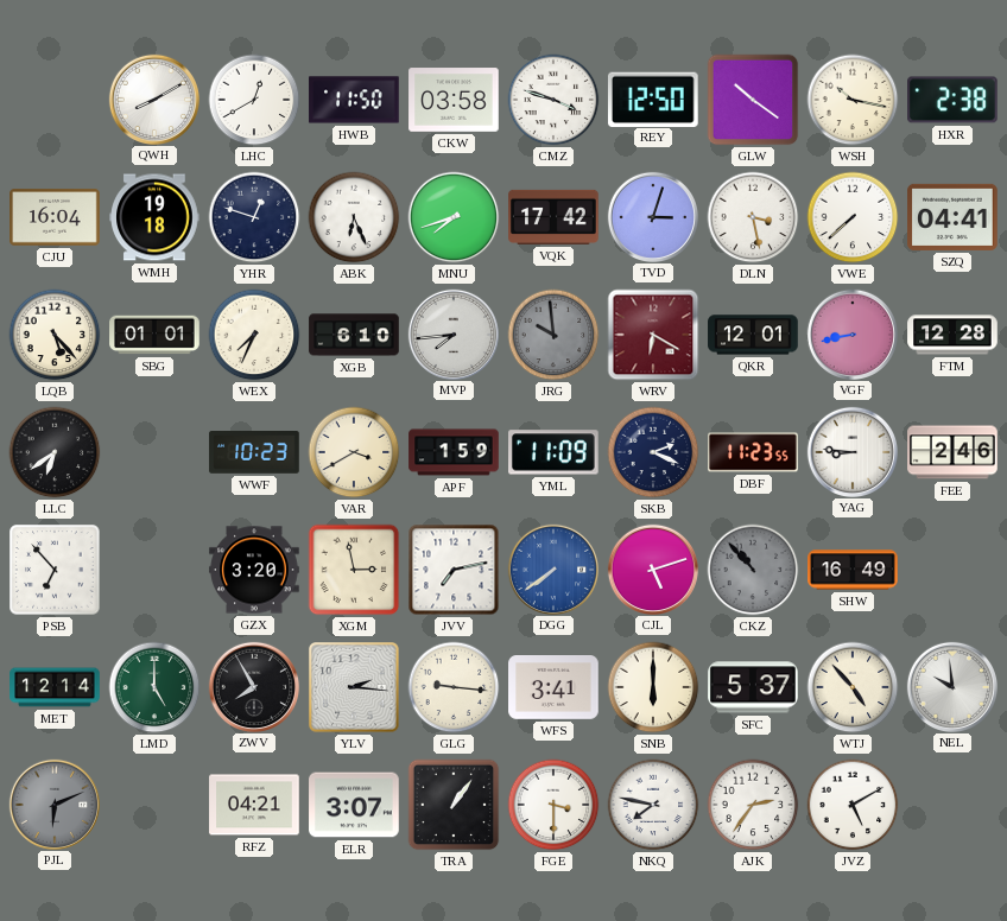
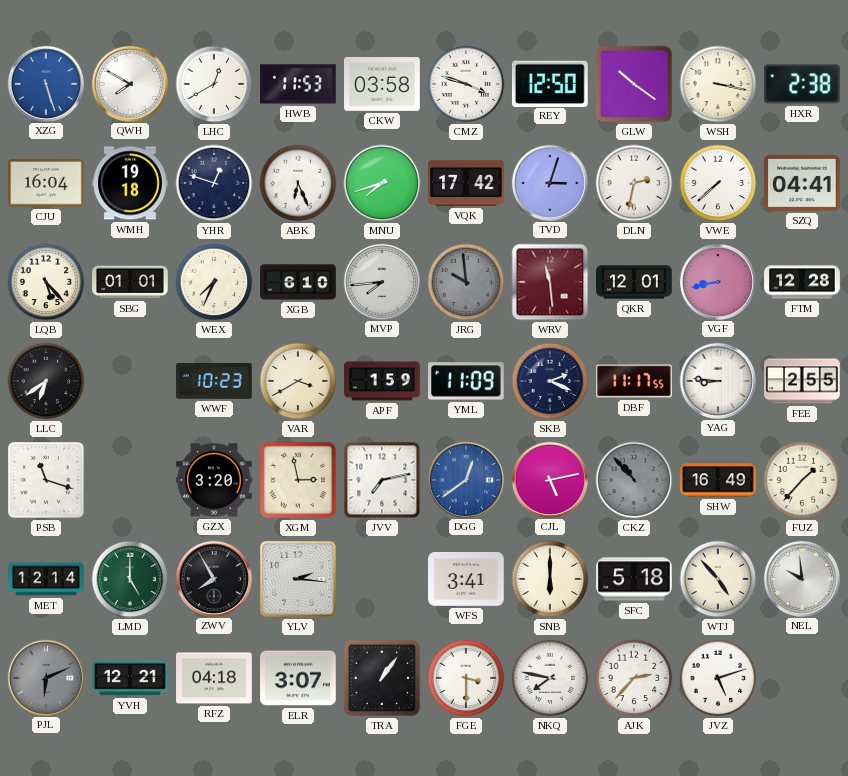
XZG: none -> 5:27
QWH: 8:10 -> 7:50
HWB: 11:50 -> 11:53
WSH: 10:17 -> 3:17
DLN: 3:28 -> 2:32
WRV: 6:20 -> 11:29
DBF: 11:23 -> 11:17
FEE: 2:46 -> 2:55
PSB: 6:53 -> 11:18
DGG: 7:39 -> 12:39
CJL: 5:12 -> 5:13
FUZ: none -> 1:37
GLG: 9:16 -> none
SFC: 5:37 -> 5:18
YVH: none -> 12:21
RFZ: 04:21 -> 04:18
AJK: 2:36 -> 2:37
JVZ: 5:10 -> 5:12
